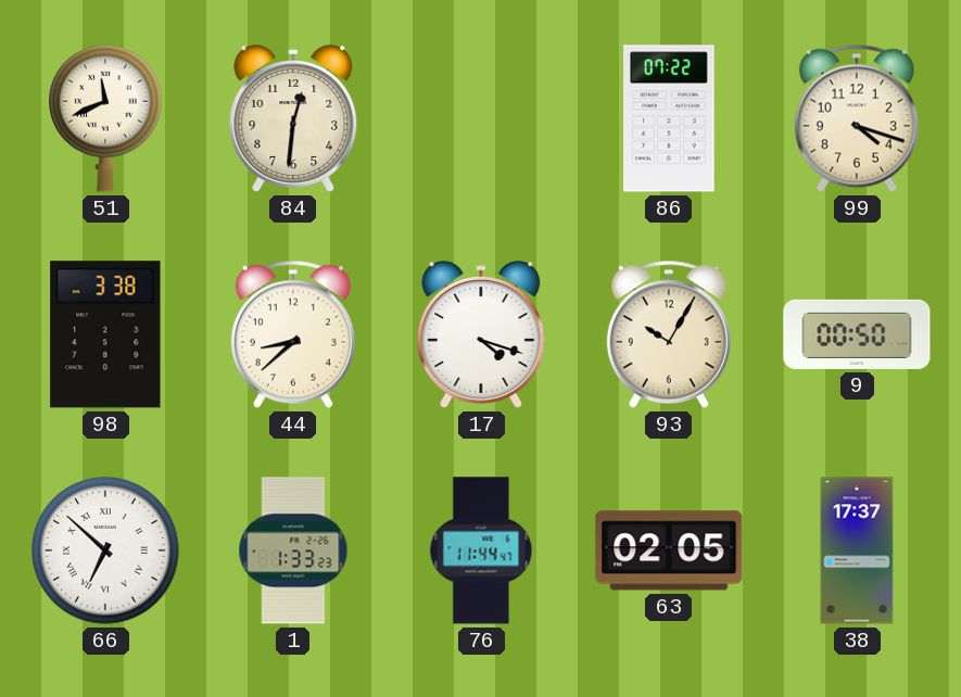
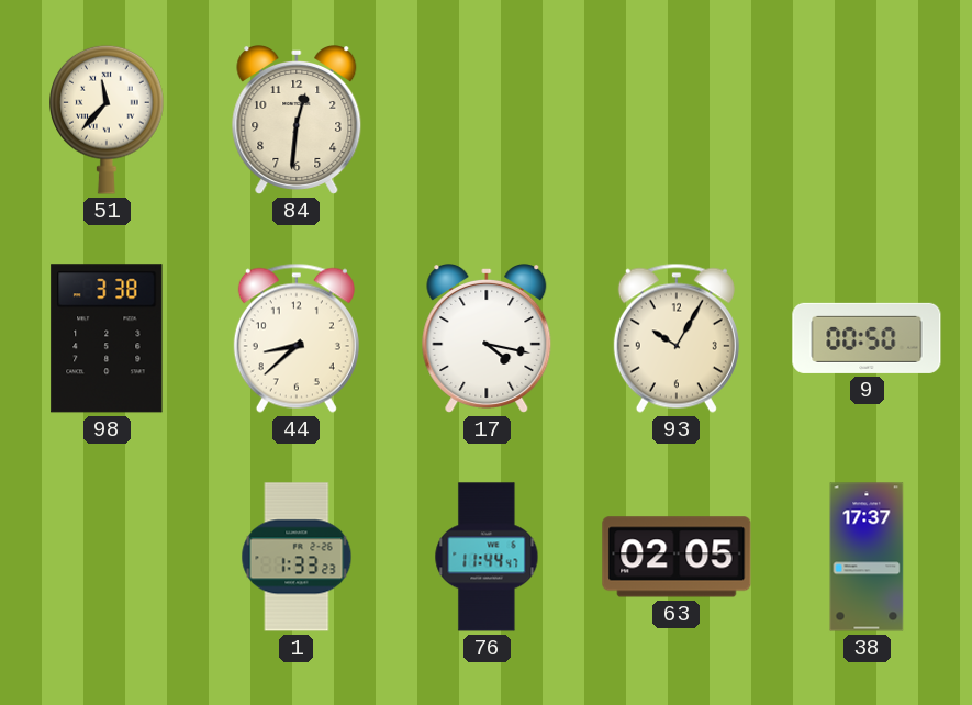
51: 11:41 -> 11:37
86: 07:22 -> none
99: 4:18 -> none
17: 4:18 -> 4:17
66: 6:52 -> none
